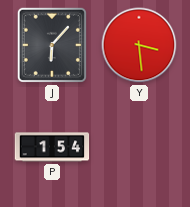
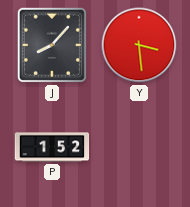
J: 6:07 -> 8:07
P: 1:54 -> 1:52
